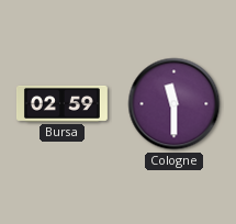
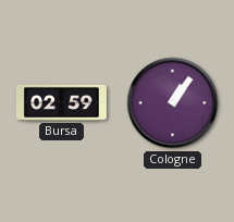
Cologne: 11:30 -> 1:06
